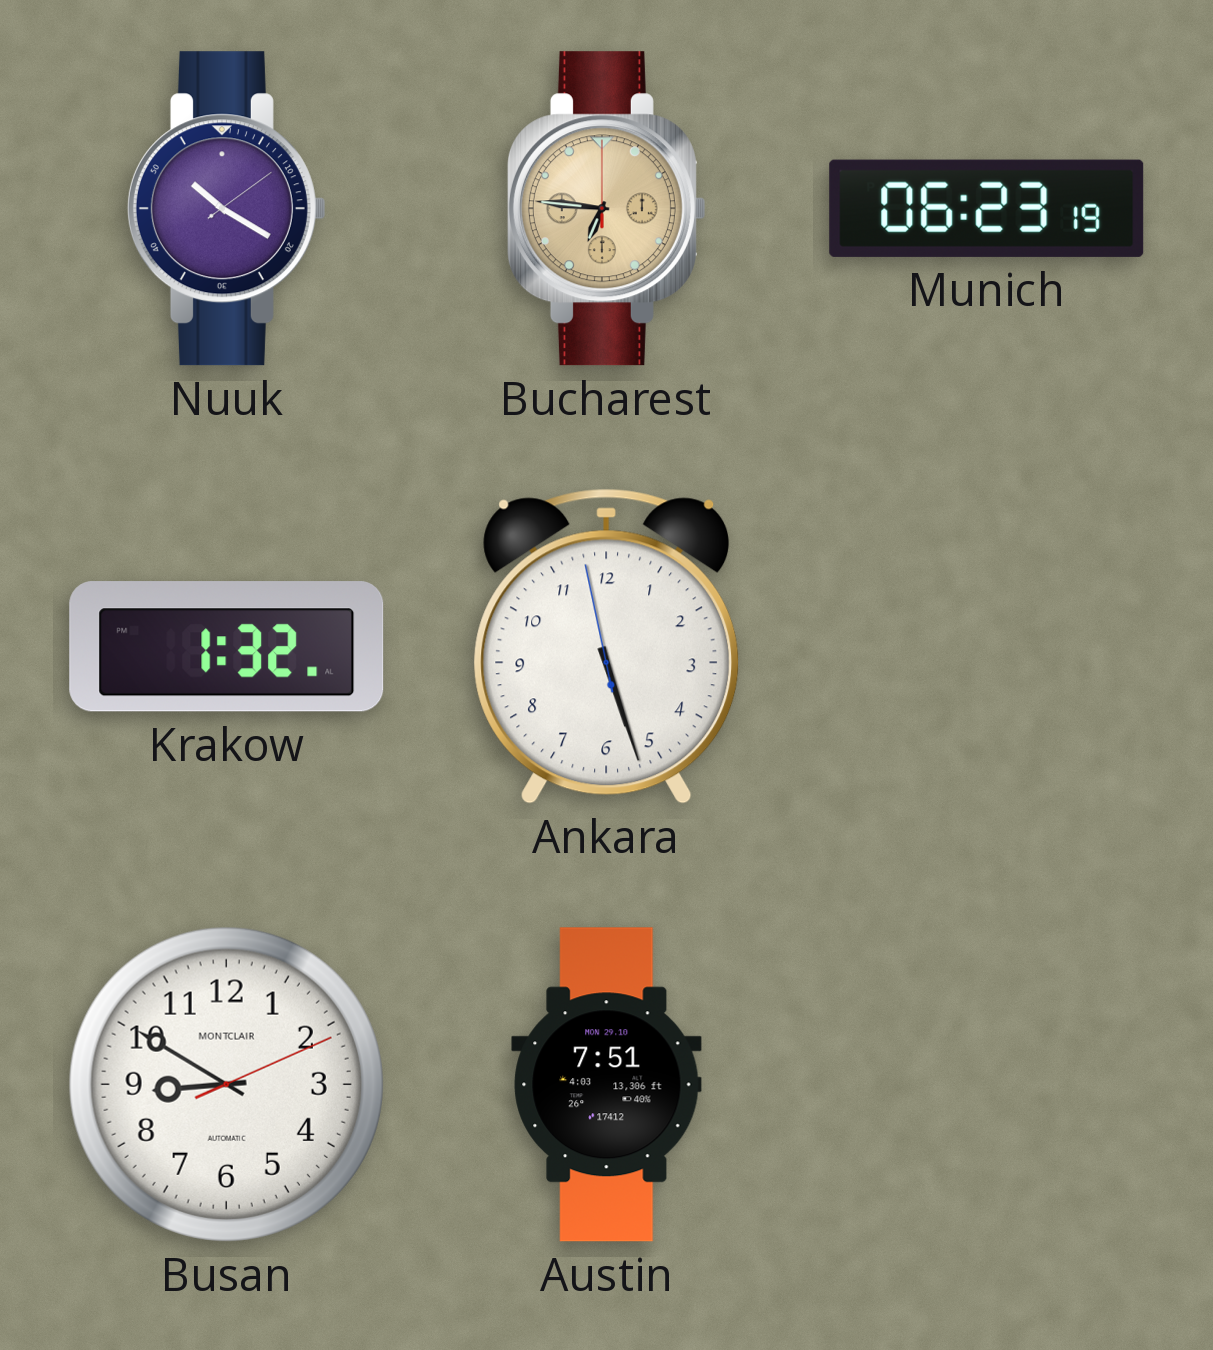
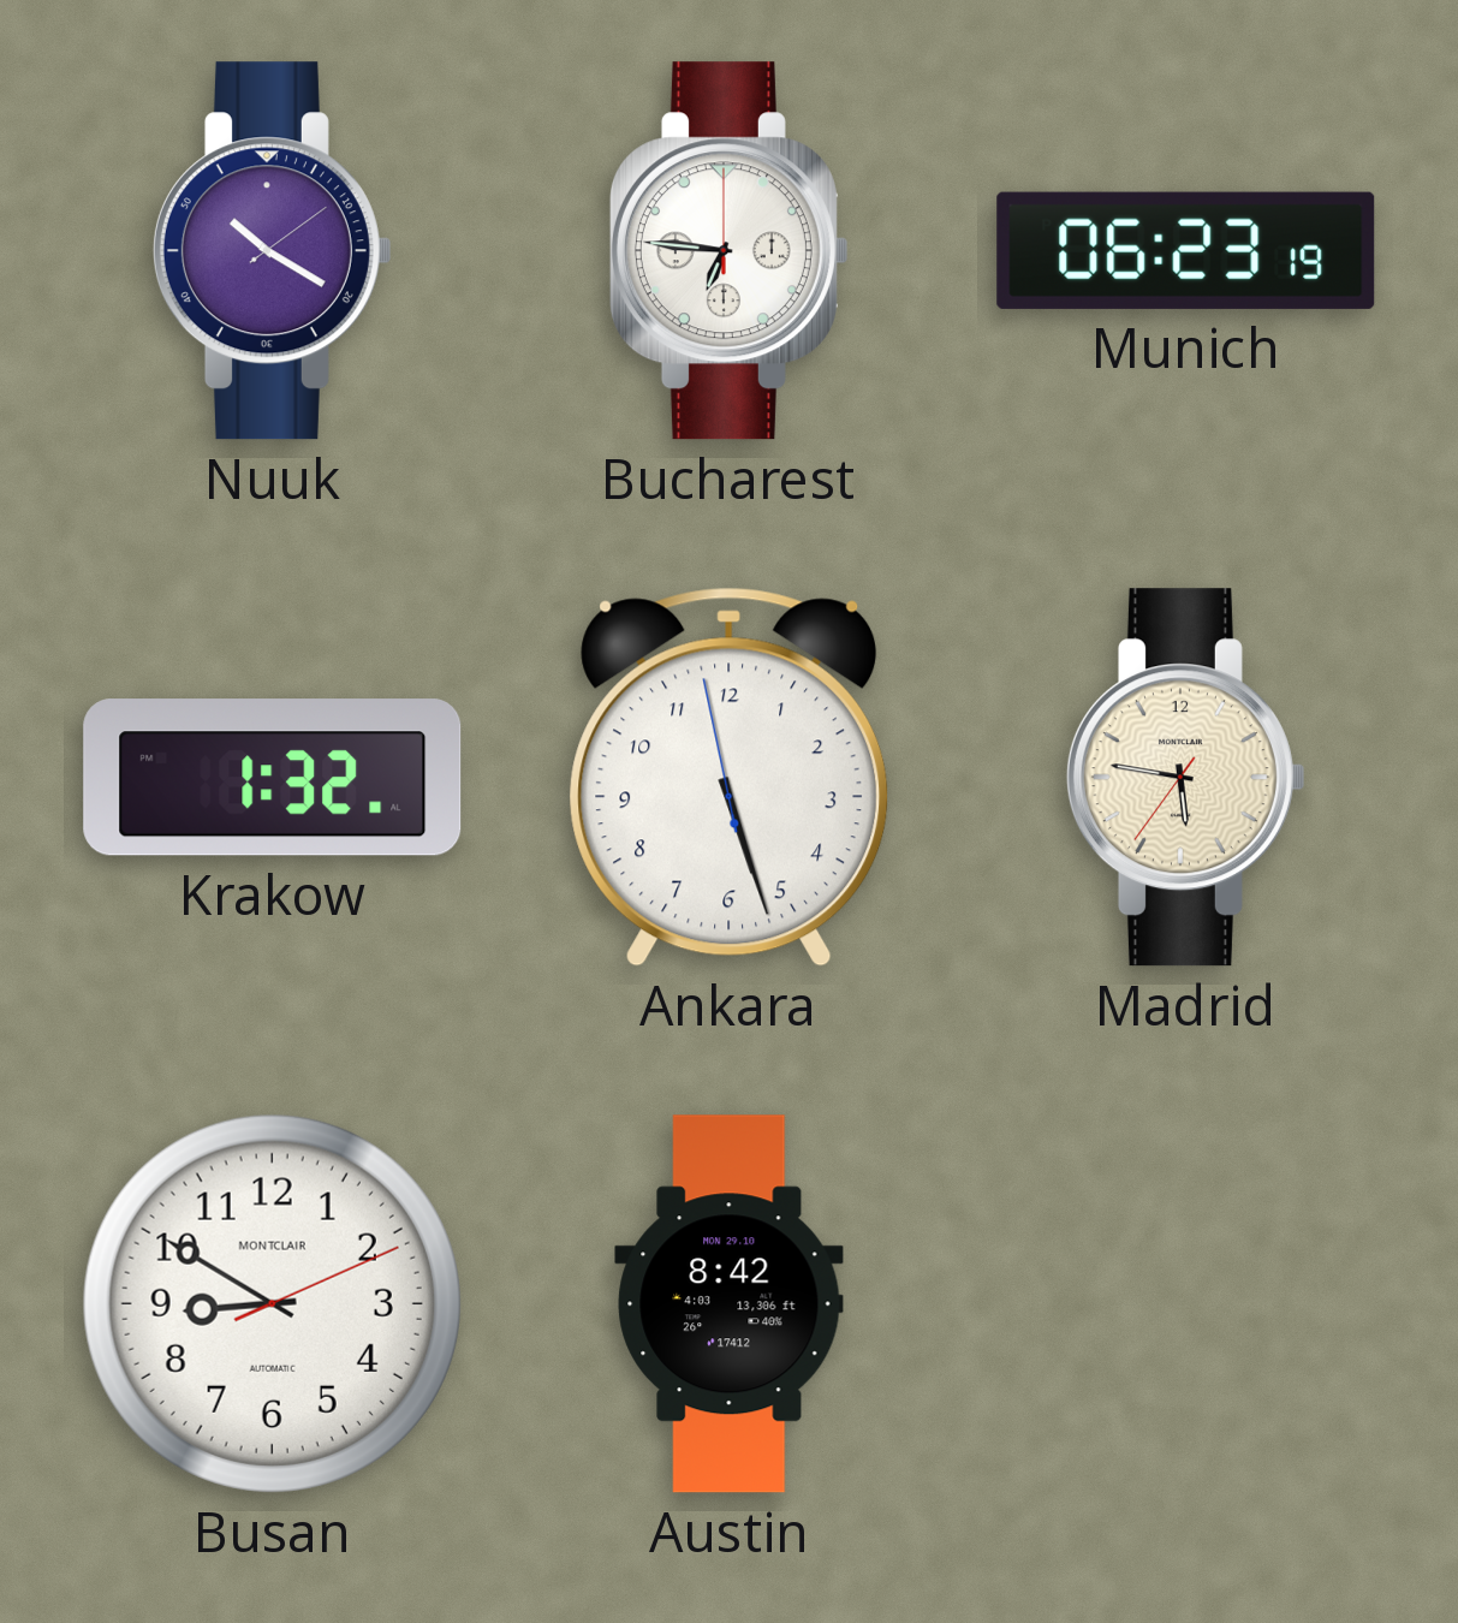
Bucharest dial: champagne -> white
Madrid: none -> 5:46
Austin: 7:51 -> 8:42
